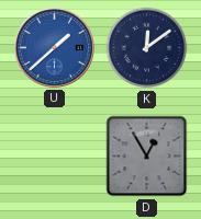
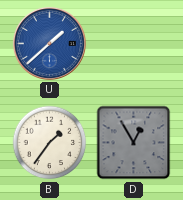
K: 12:09 -> none
B: none -> 1:36
